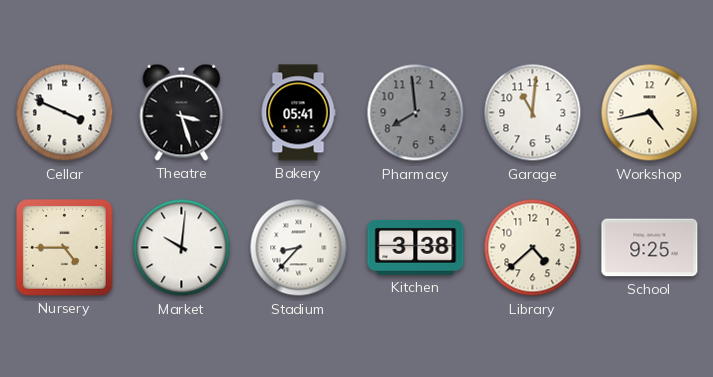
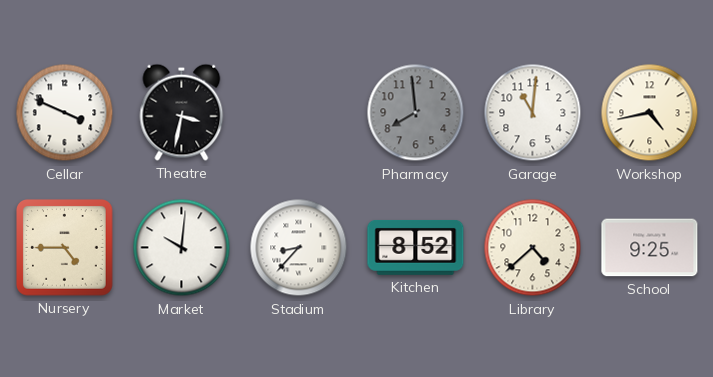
Theatre: 3:27 -> 3:32
Bakery: 05:41 -> none
Kitchen: 3:38 -> 8:52
